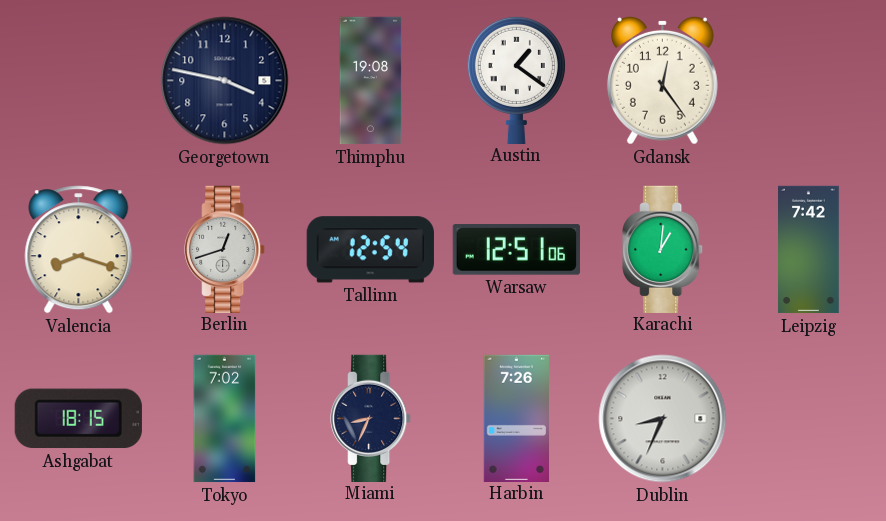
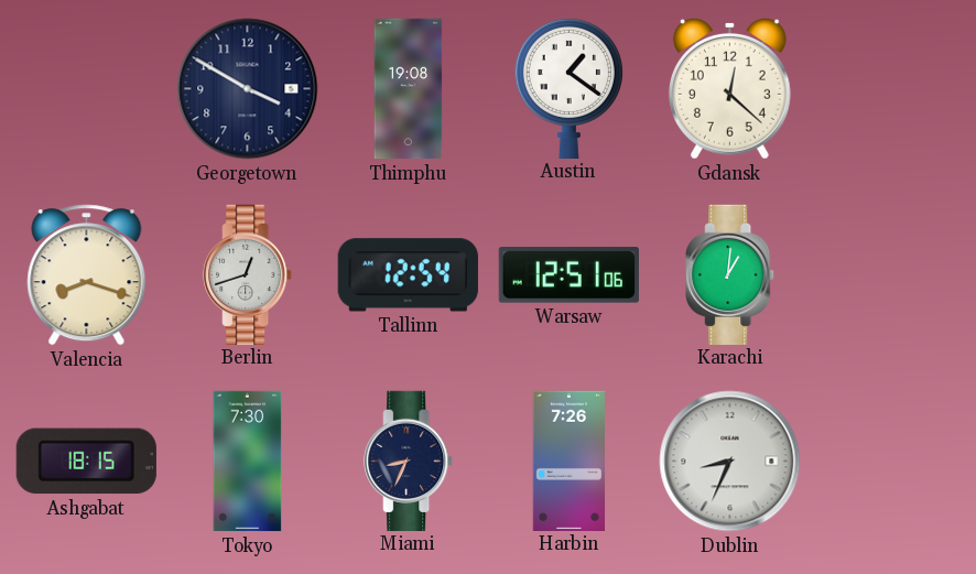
Georgetown: 3:47 -> 3:50
Gdansk: 12:24 -> 12:22
Leipzig: 7:42 -> none
Tokyo: 7:02 -> 7:30
